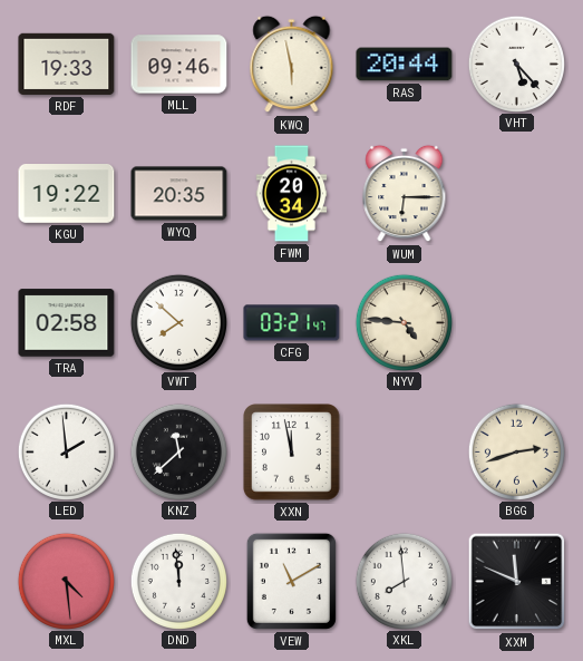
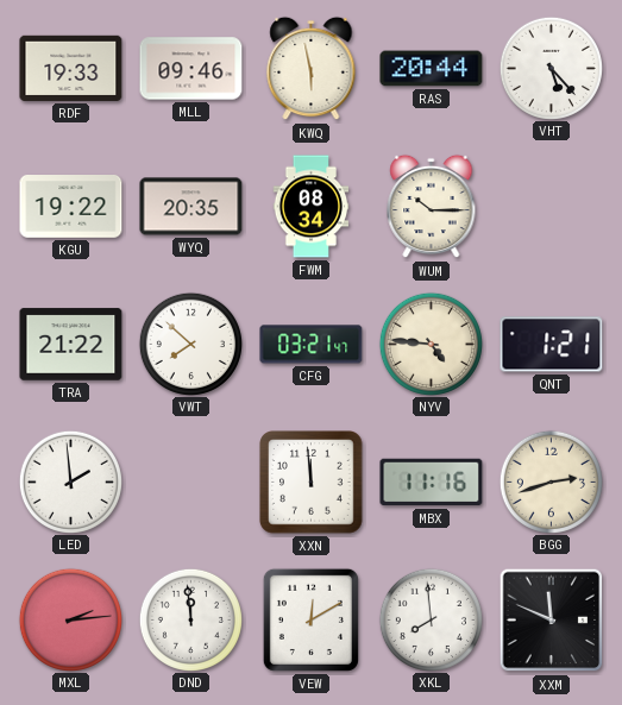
FWM: 20:34 -> 08:34
WUM: 6:15 -> 10:15
TRA: 02:58 -> 21:22
QNT: none -> 1:21
KNZ: 11:38 -> none
XXN: 11:58 -> 11:59
MBX: none -> 11:16
MXL: 4:29 -> 2:14
VEW: 11:10 -> 12:10
